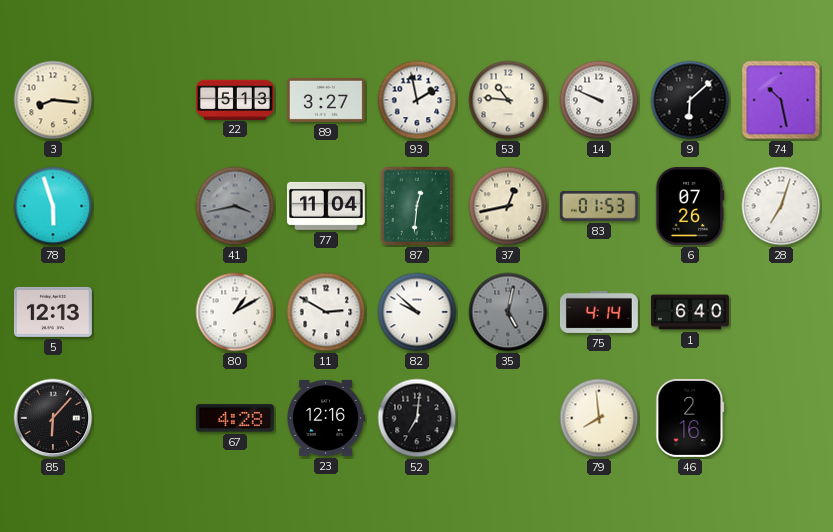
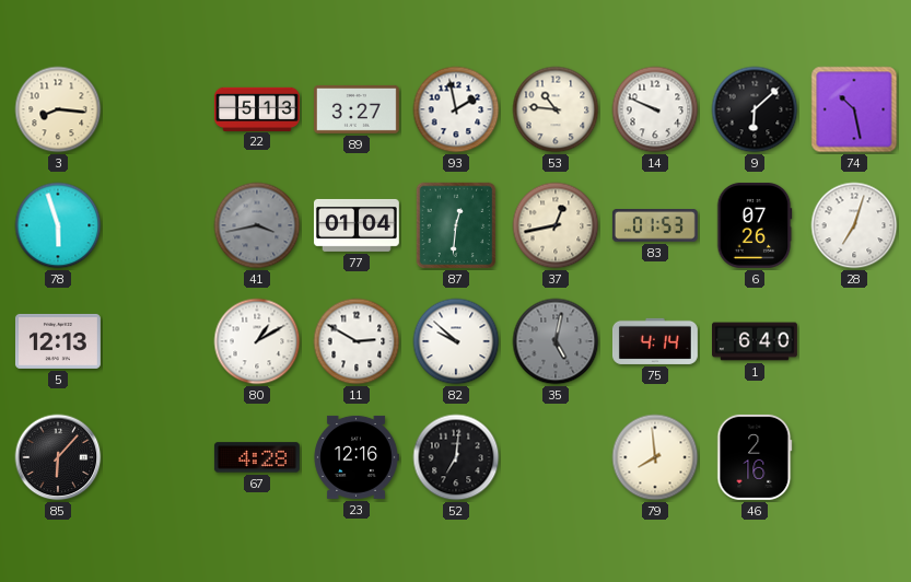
77: 11:04 -> 01:04
